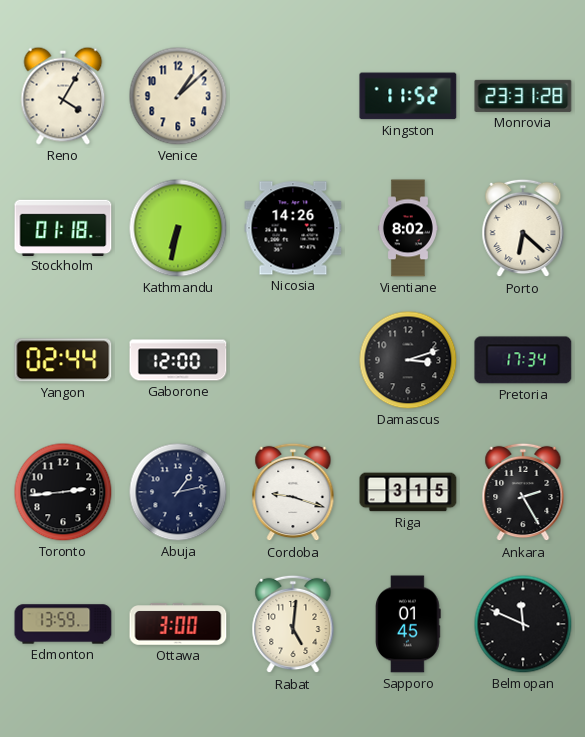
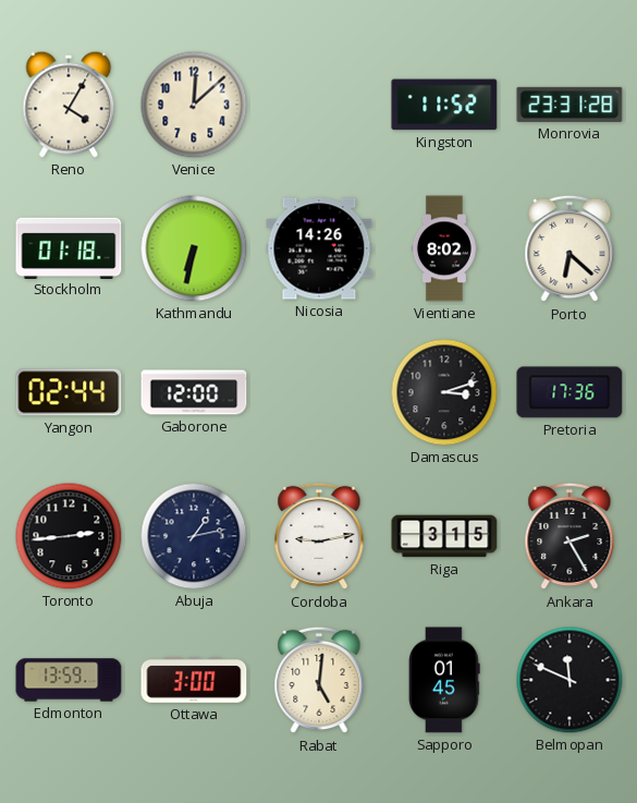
Venice: 1:08 -> 12:08
Pretoria: 17:34 -> 17:36
Cordoba: 9:18 -> 9:13
